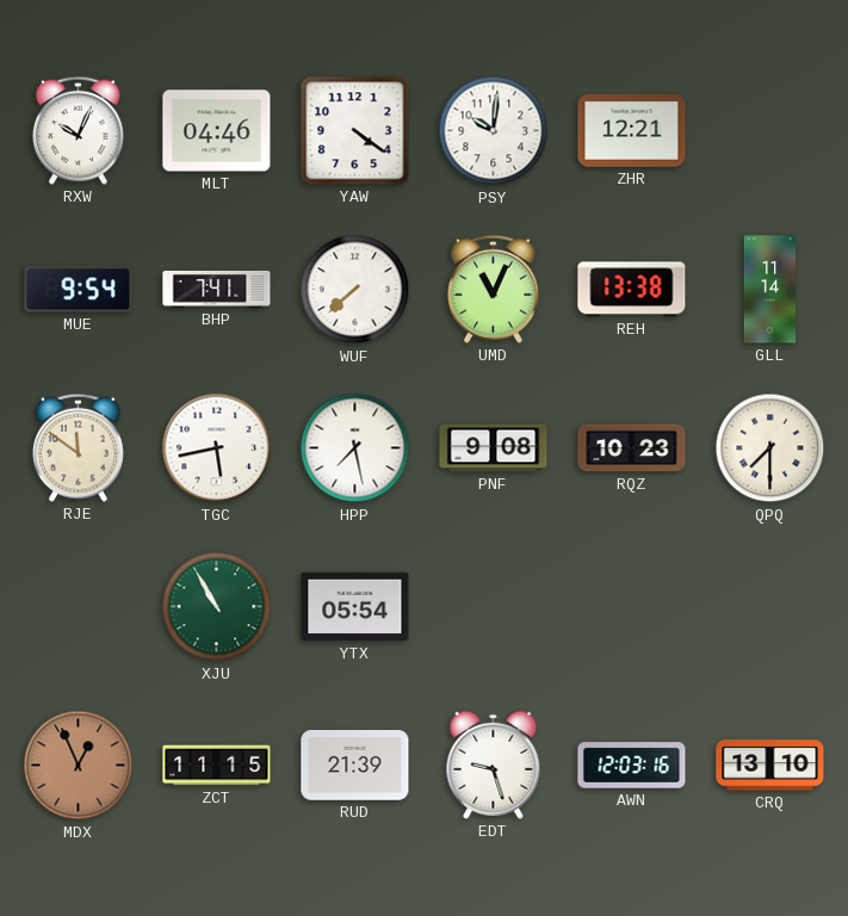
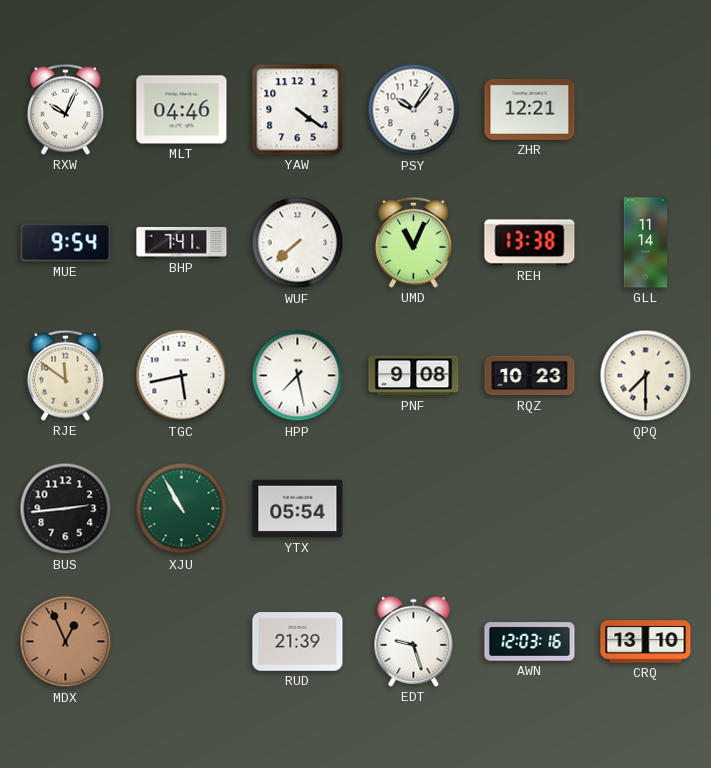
PSY: 10:01 -> 10:06
BUS: none -> 2:44
ZCT: 11:15 -> none
